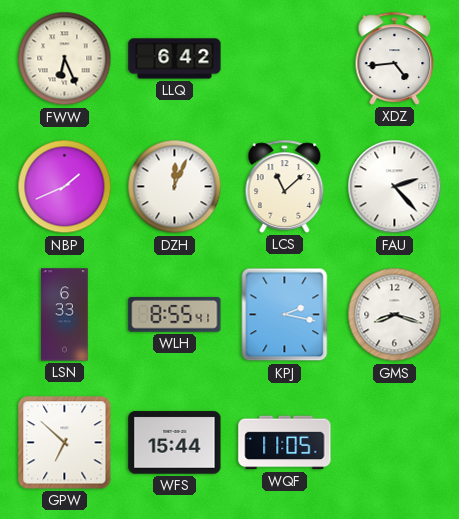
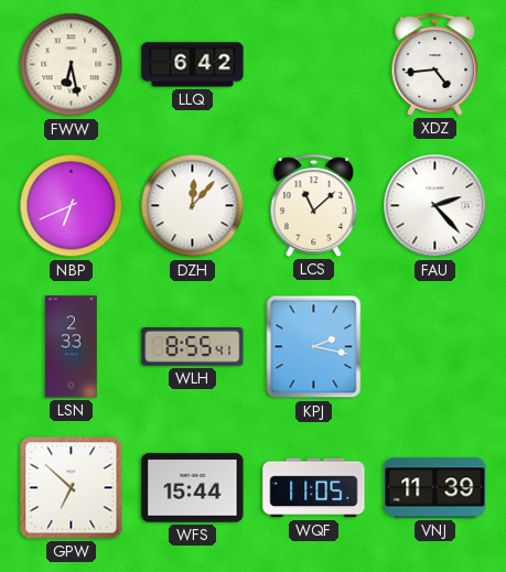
FWW: 6:26 -> 6:28
NBP: 1:41 -> 6:41
DZH: 12:04 -> 12:07
LSN: 6:33 -> 2:33
GMS: 8:18 -> none
VNJ: none -> 11:39
